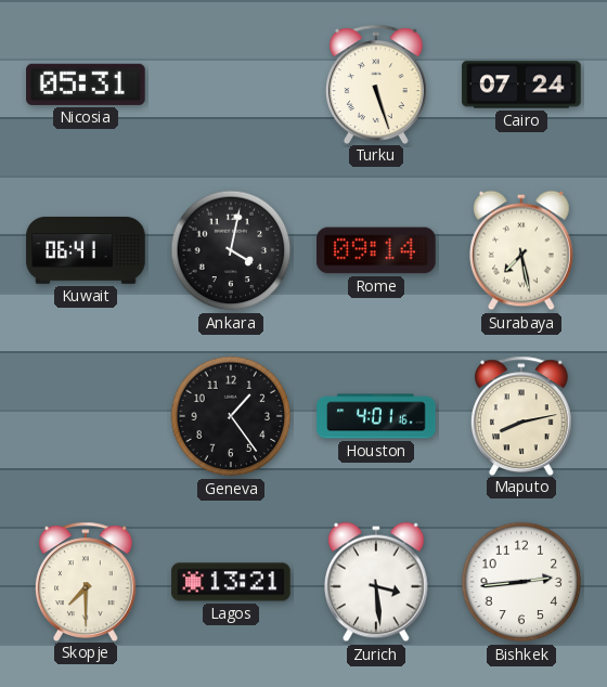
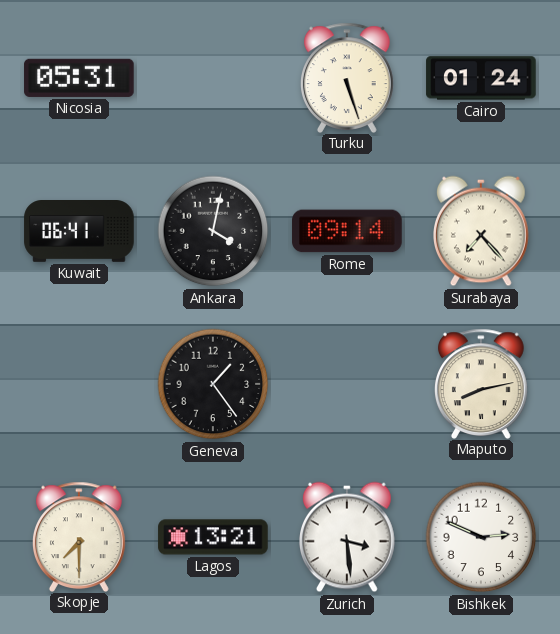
Cairo: 07:24 -> 01:24
Surabaya: 7:28 -> 7:23
Houston: 4:01 -> none
Bishkek: 2:44 -> 2:49
